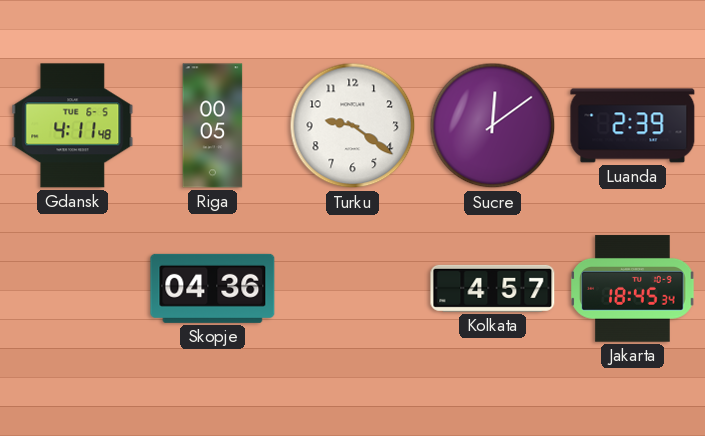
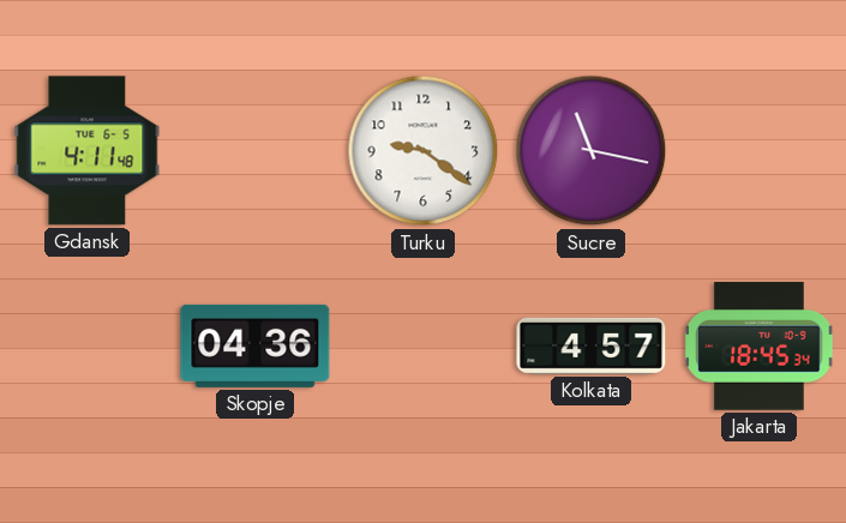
Riga: 00:05 -> none
Sucre: 12:09 -> 11:17
Luanda: 2:39 -> none
